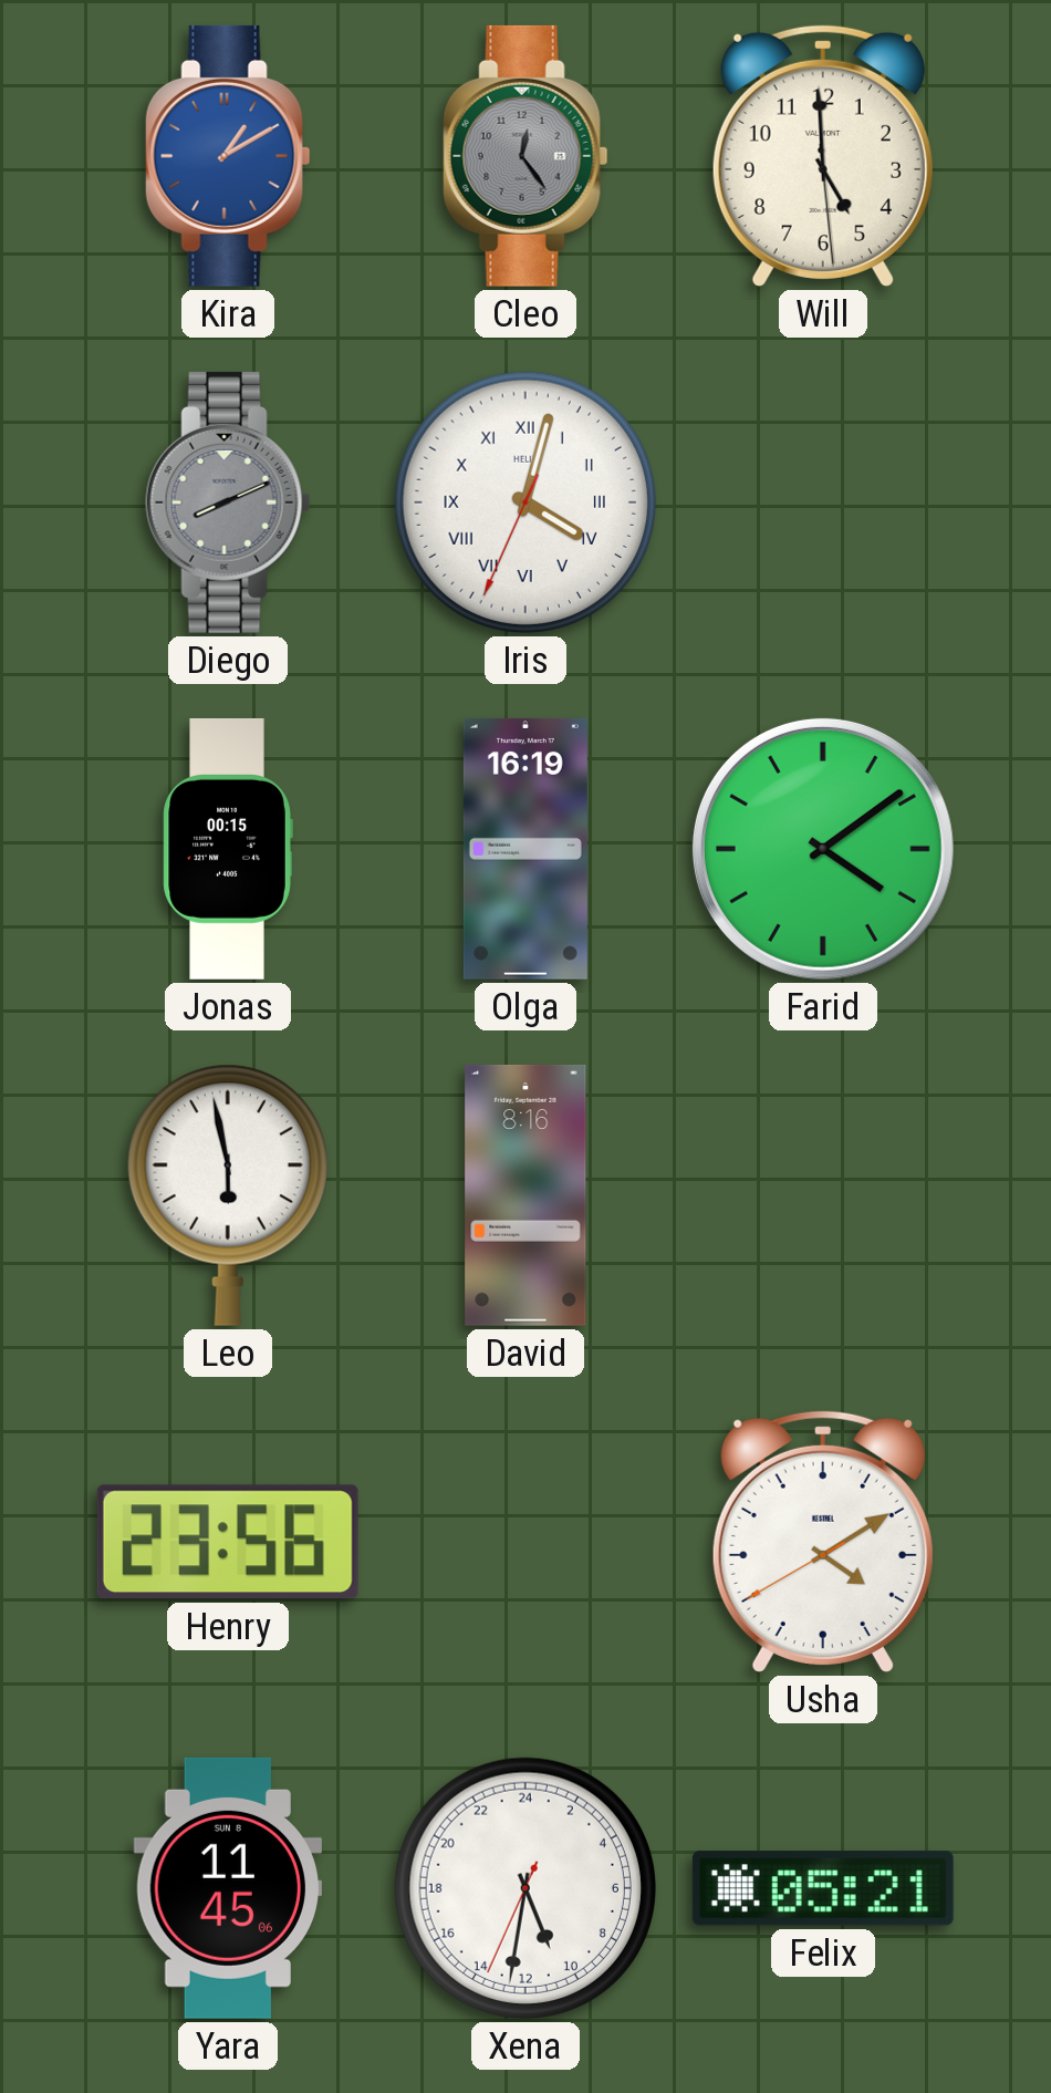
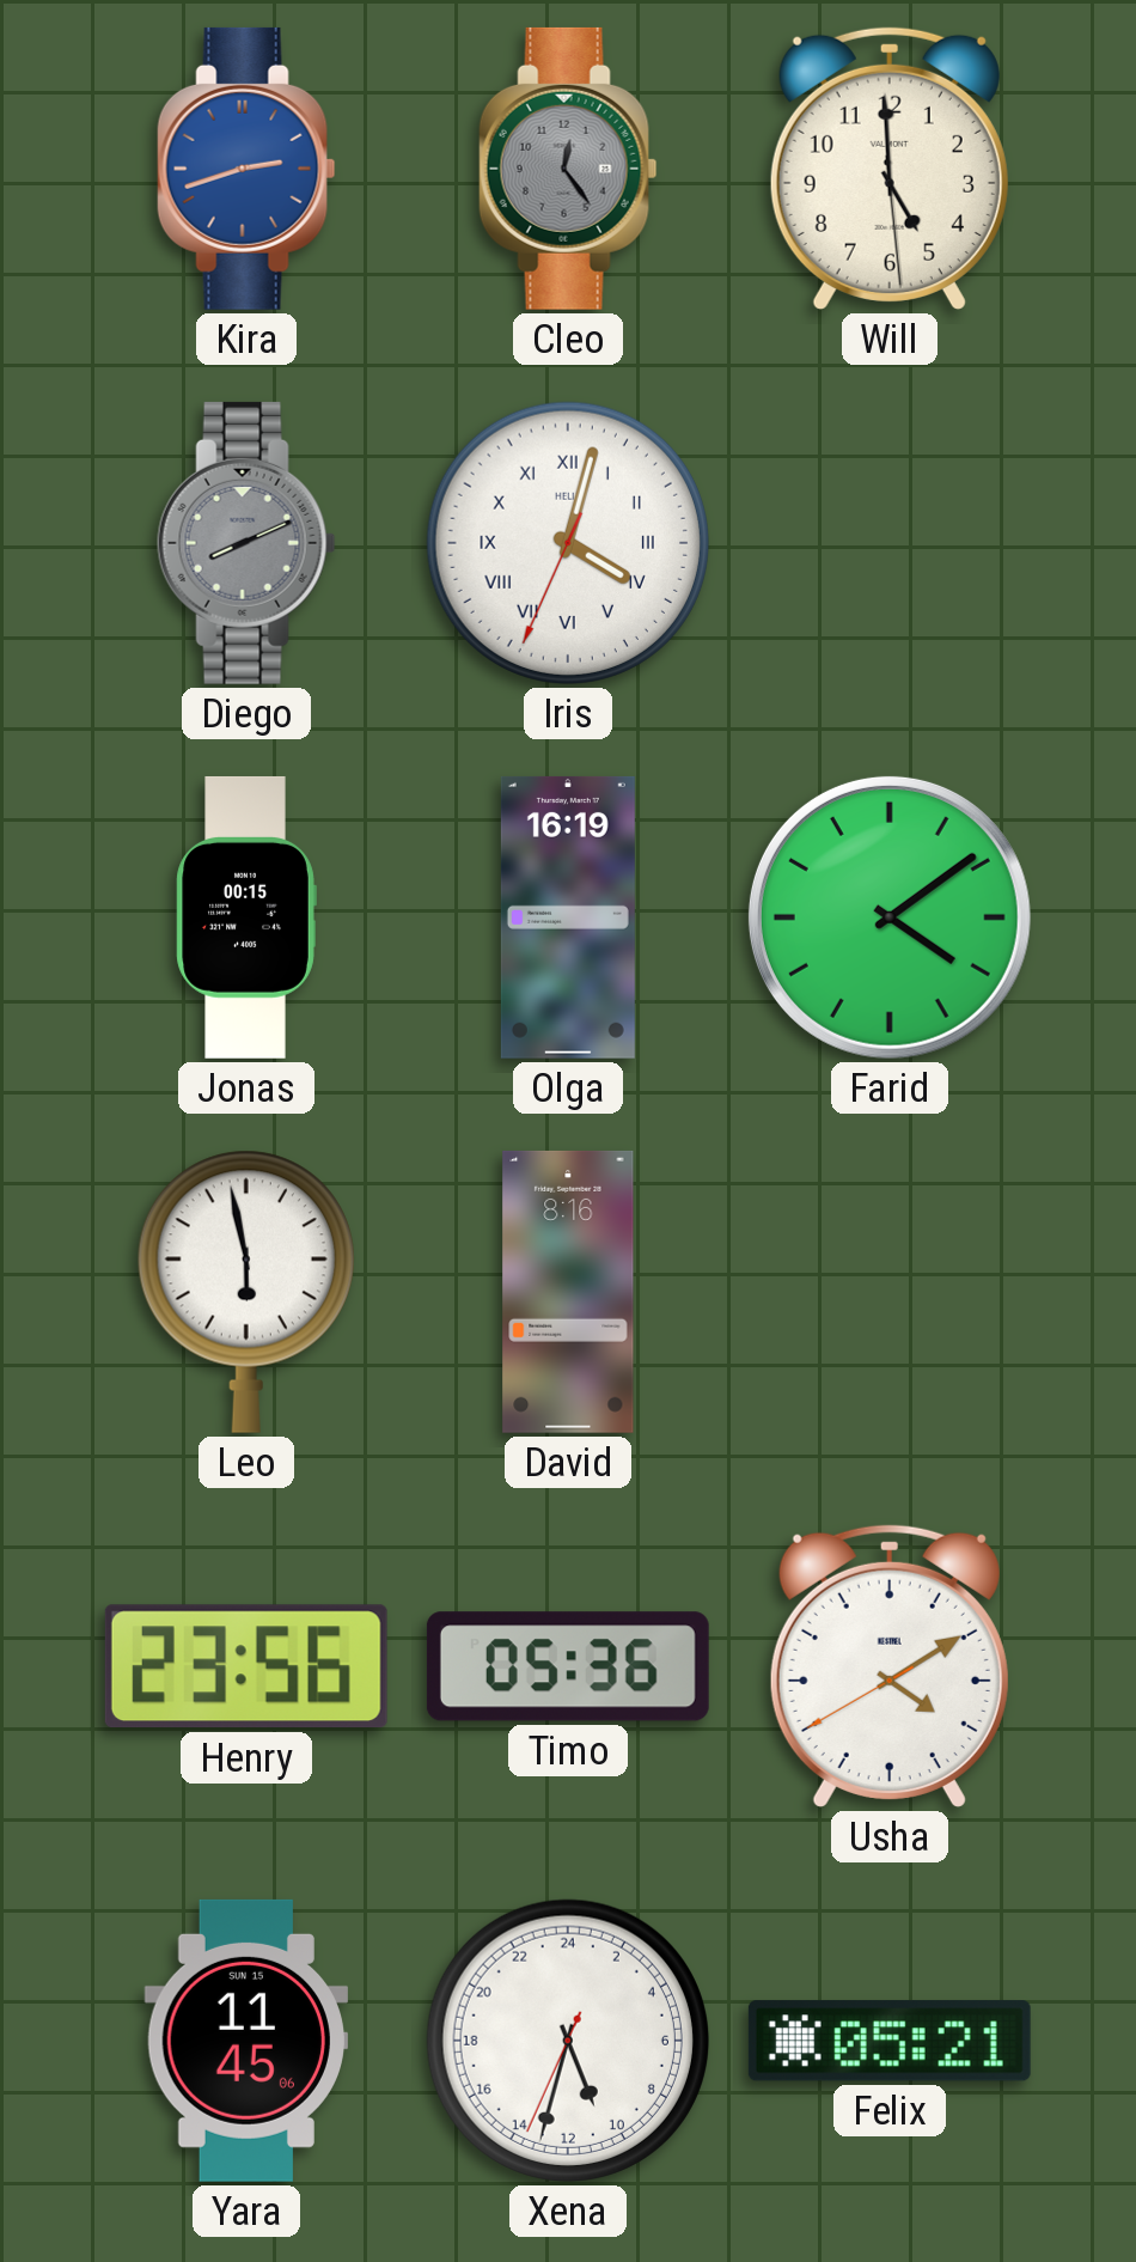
Kira: 1:10 -> 2:42
Timo: none -> 05:36
Yara date: SUN 8 -> SUN 15
Xena: 10:31 -> 10:32
